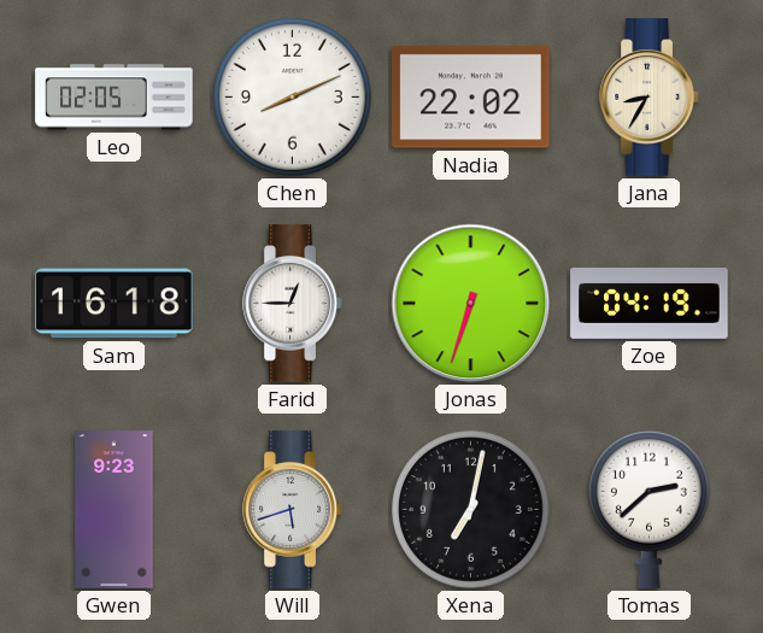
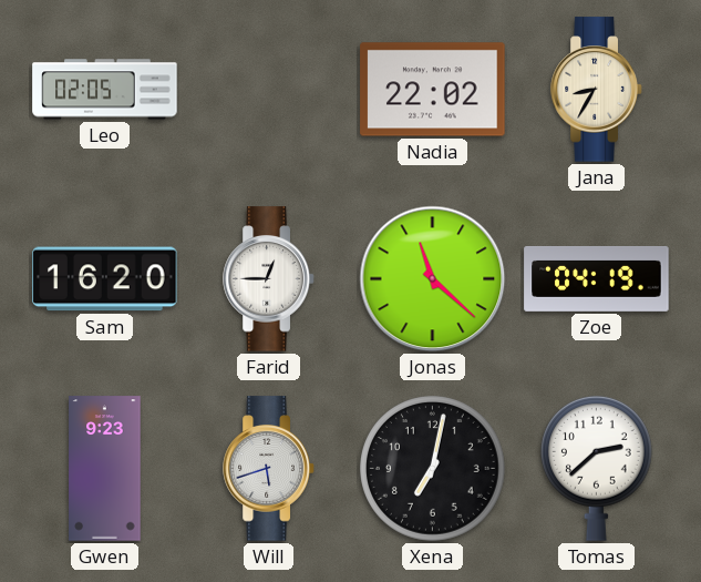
Chen: 8:11 -> none
Sam: 16:18 -> 16:20
Jonas: 6:33 -> 11:22
